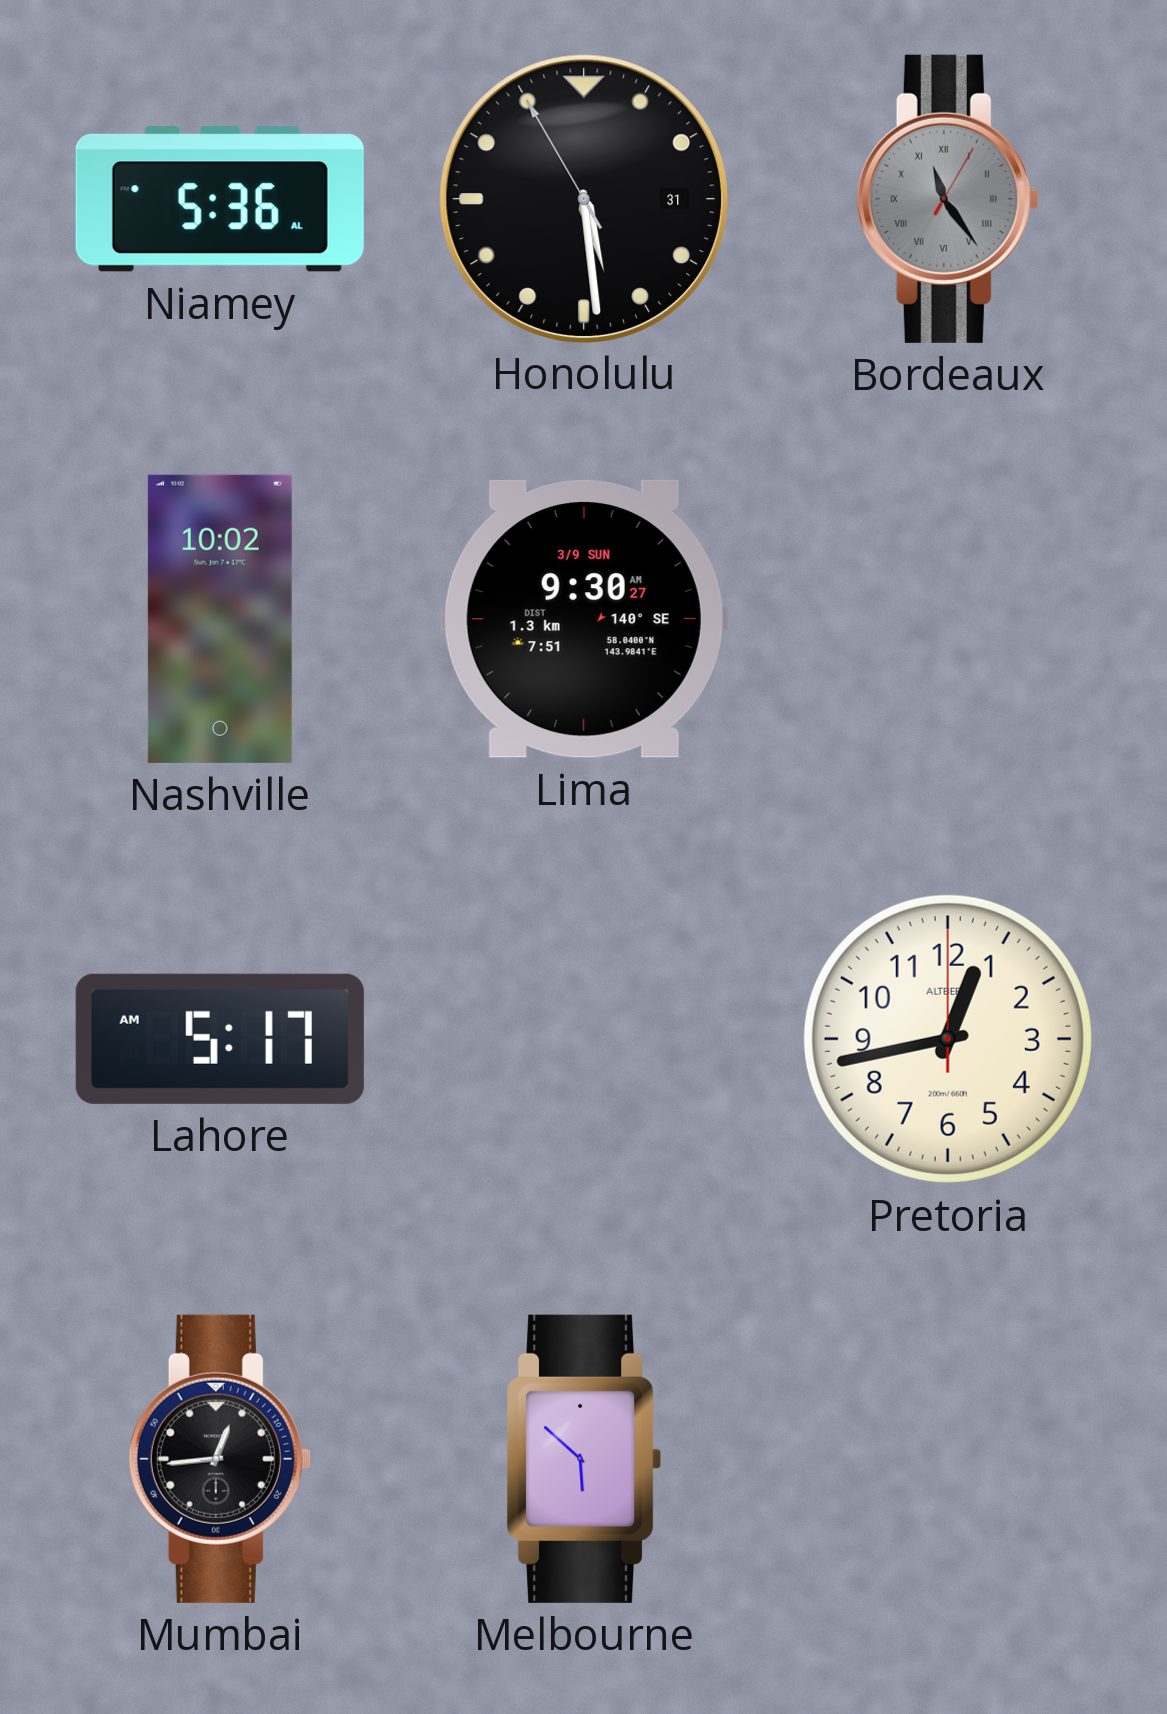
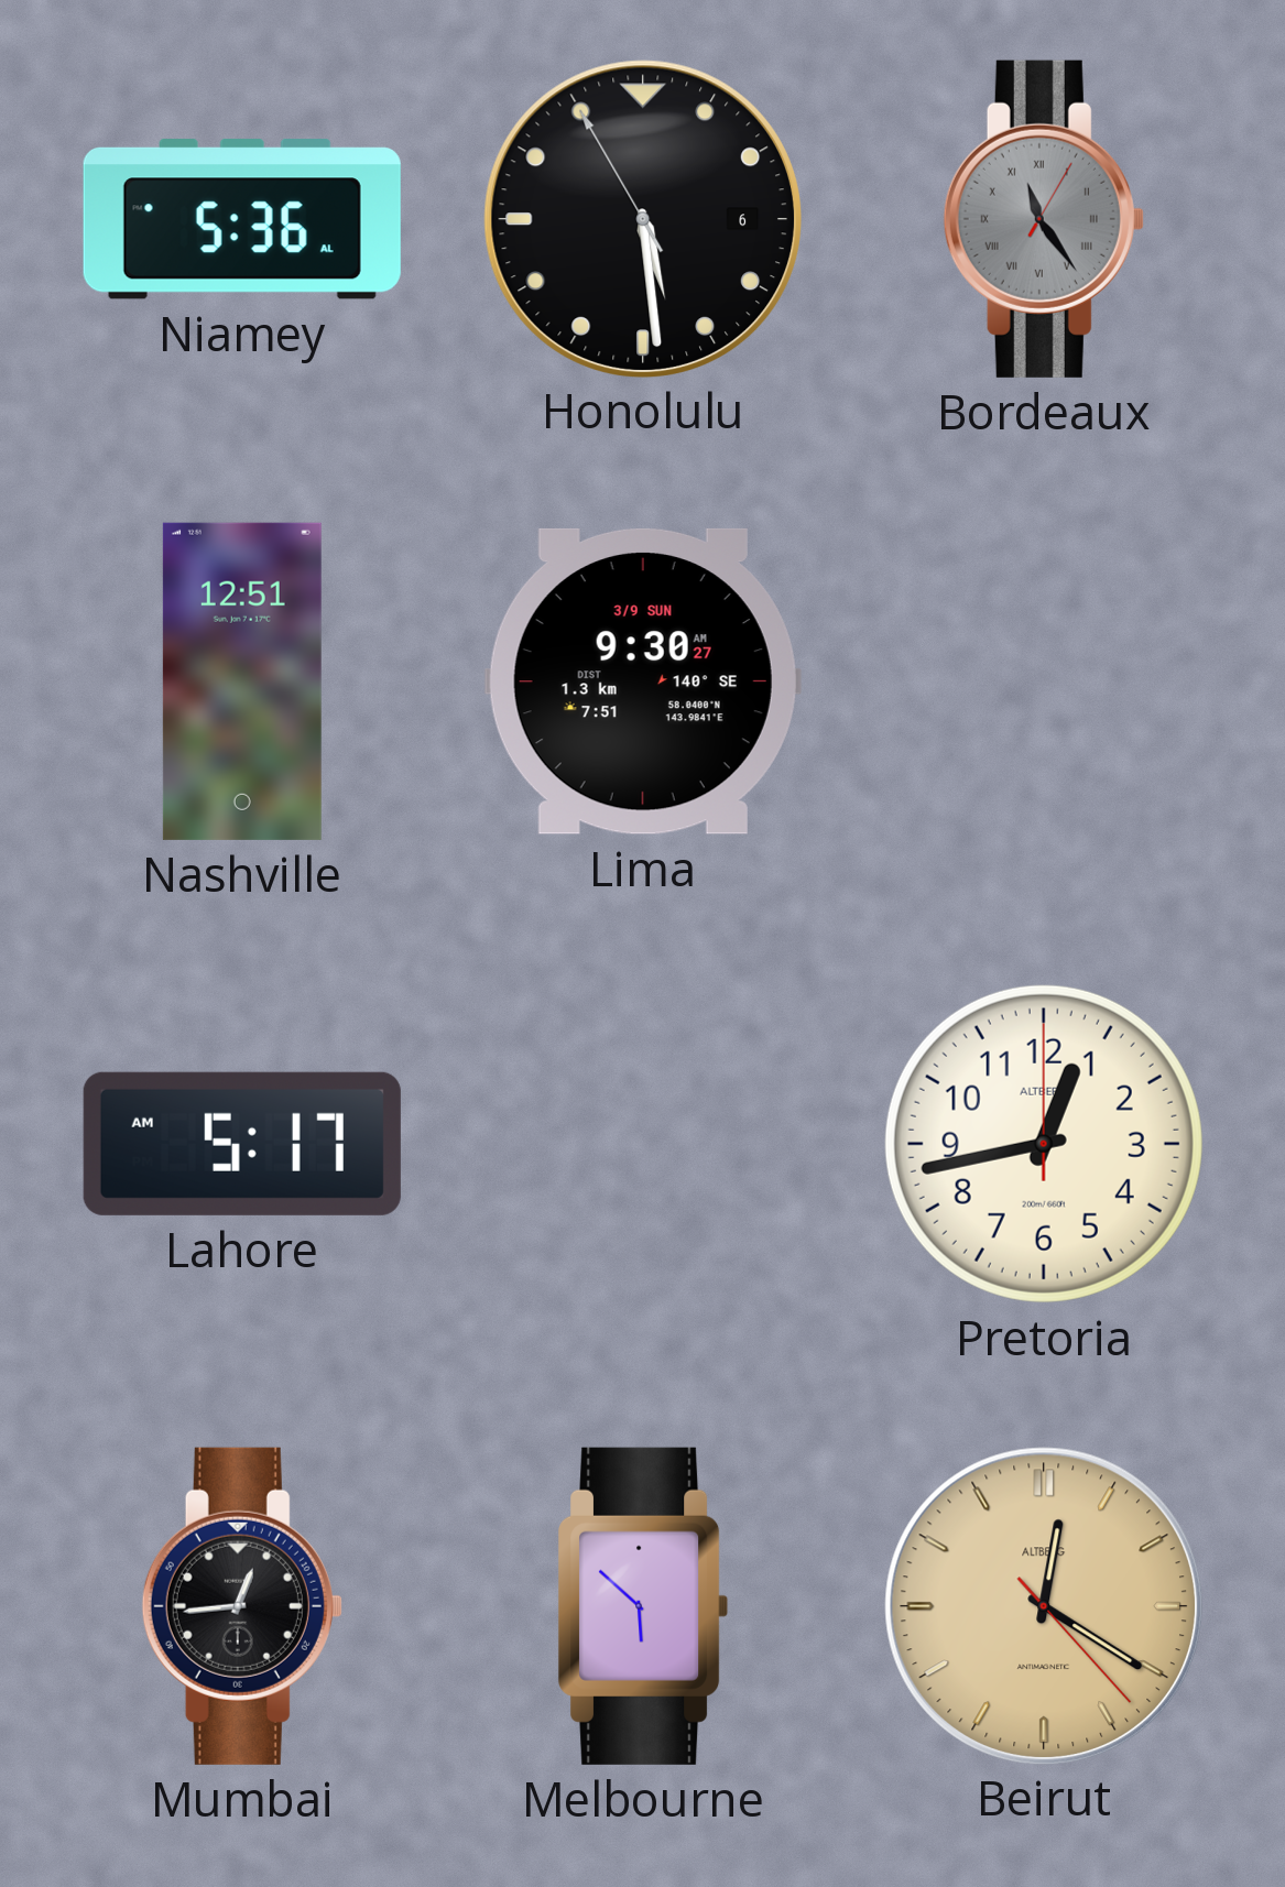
Honolulu date: 31 -> 6
Nashville: 10:02 -> 12:51
Beirut: none -> 12:20
